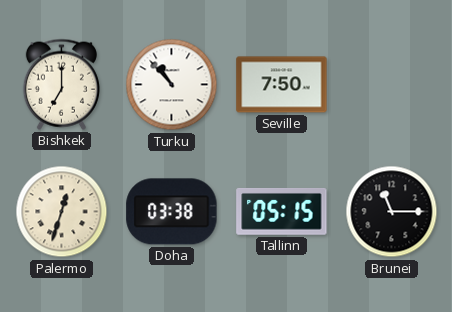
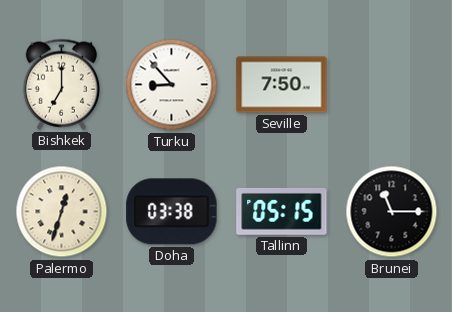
Turku: 10:53 -> 8:53
